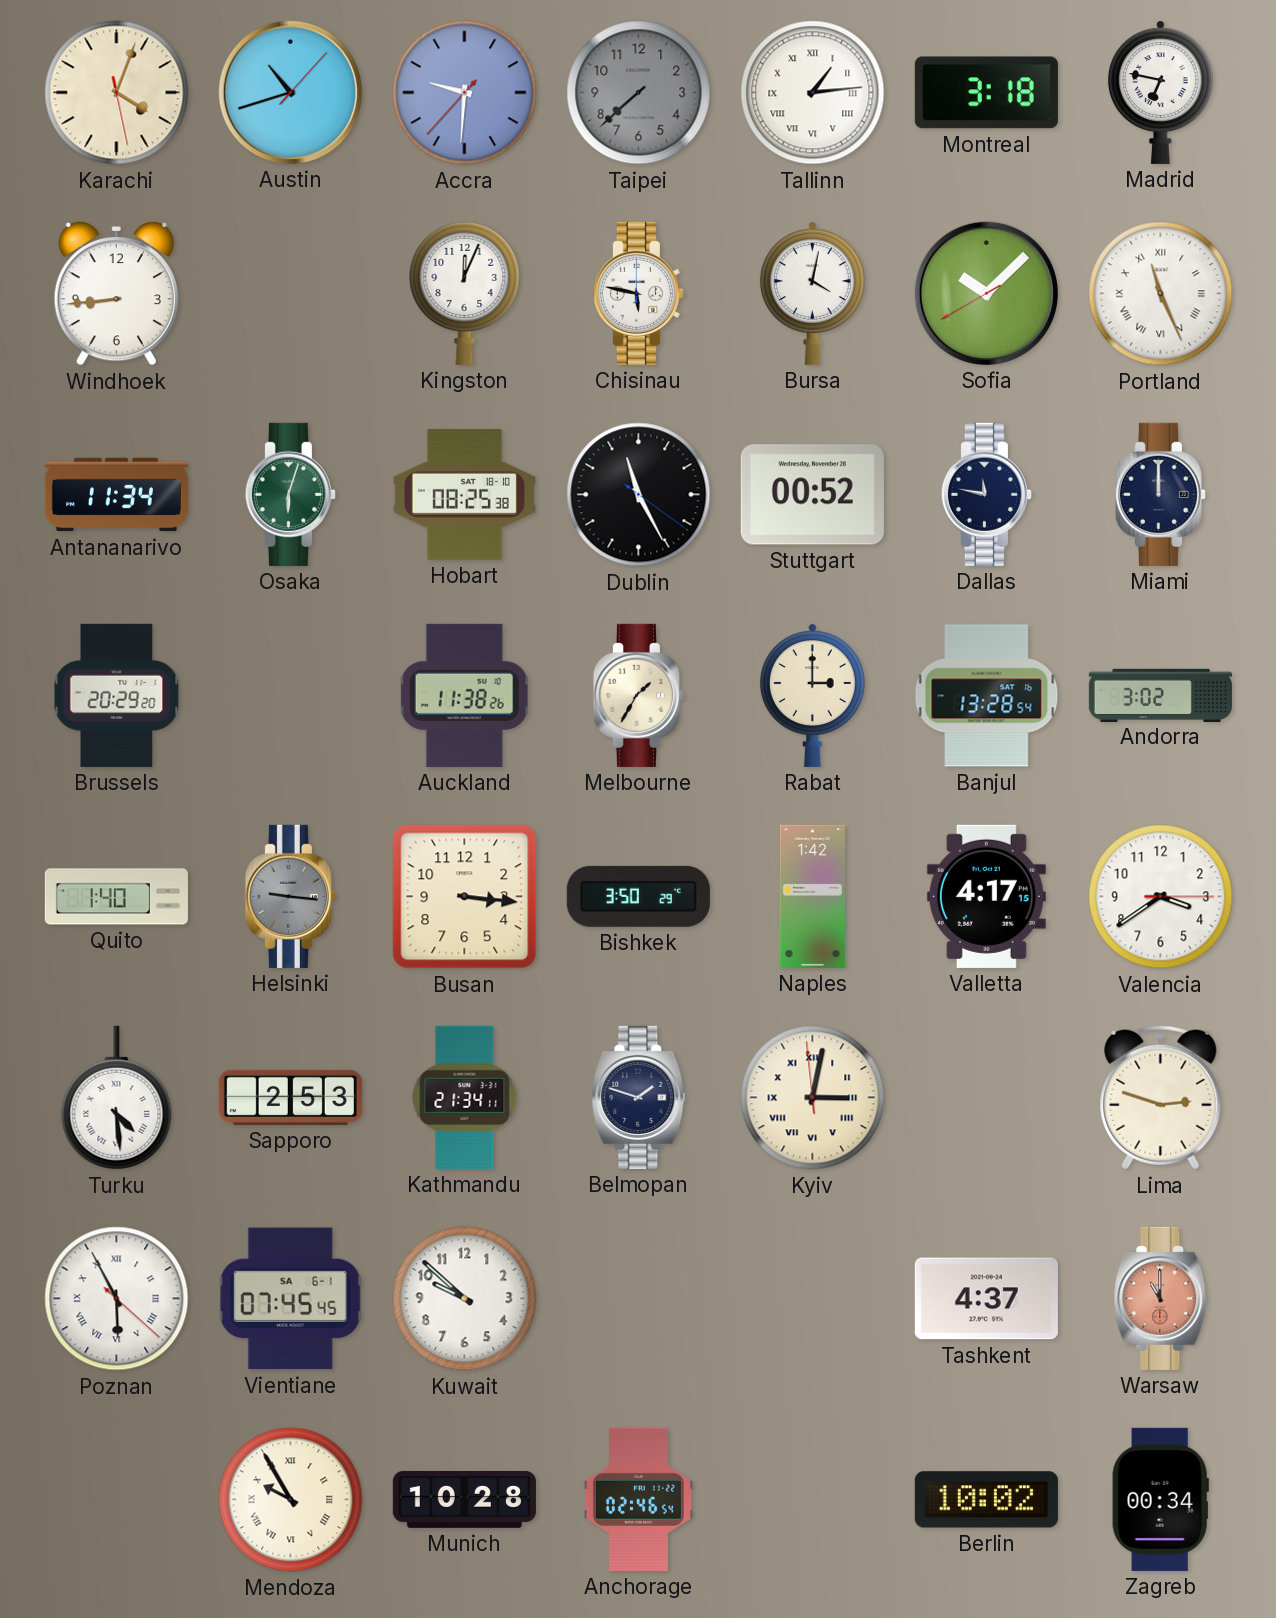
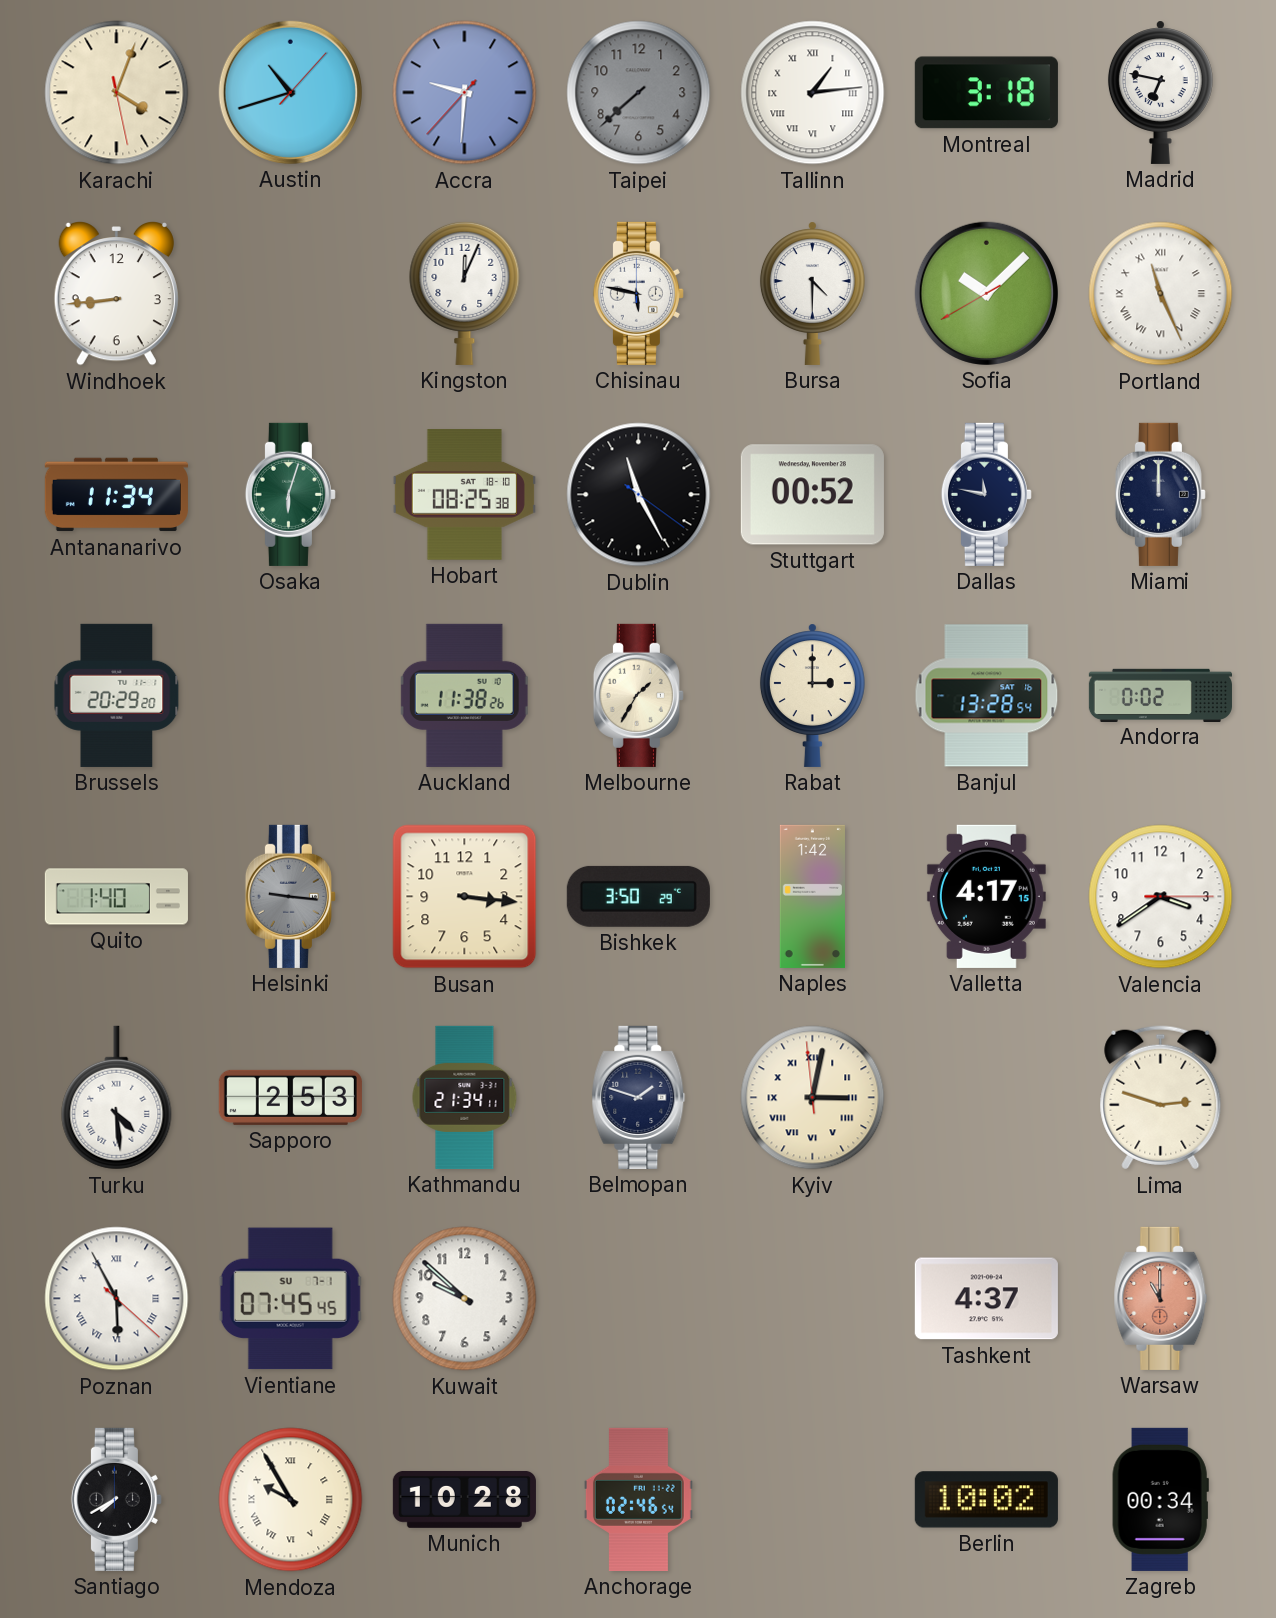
Bursa: 4:02 -> 4:30
Andorra: 3:02 -> 0:02
Vientiane date: SA 6-1 -> SU 7-1
Santiago: none -> 7:40
